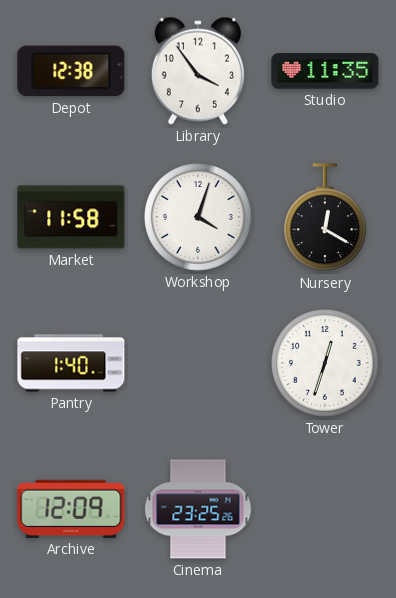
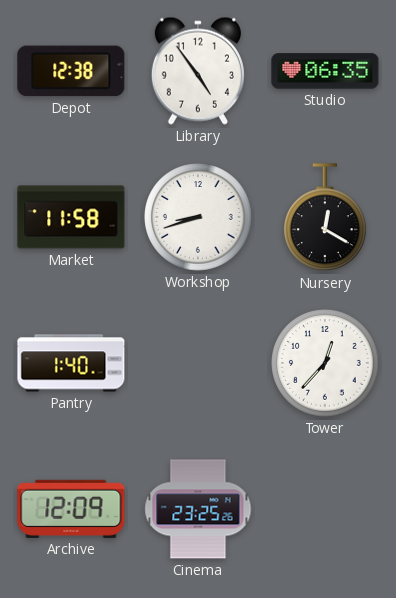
Library: 3:54 -> 4:54
Studio: 11:35 -> 06:35
Workshop: 4:03 -> 8:42
Tower: 12:33 -> 12:37
